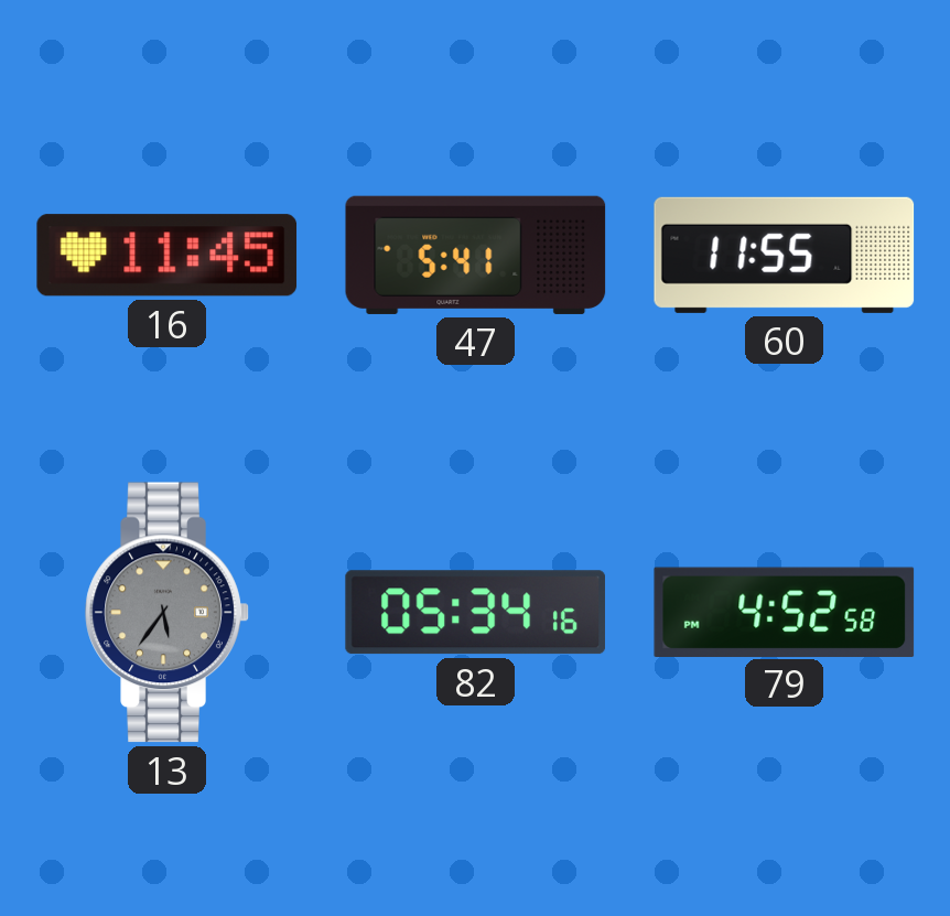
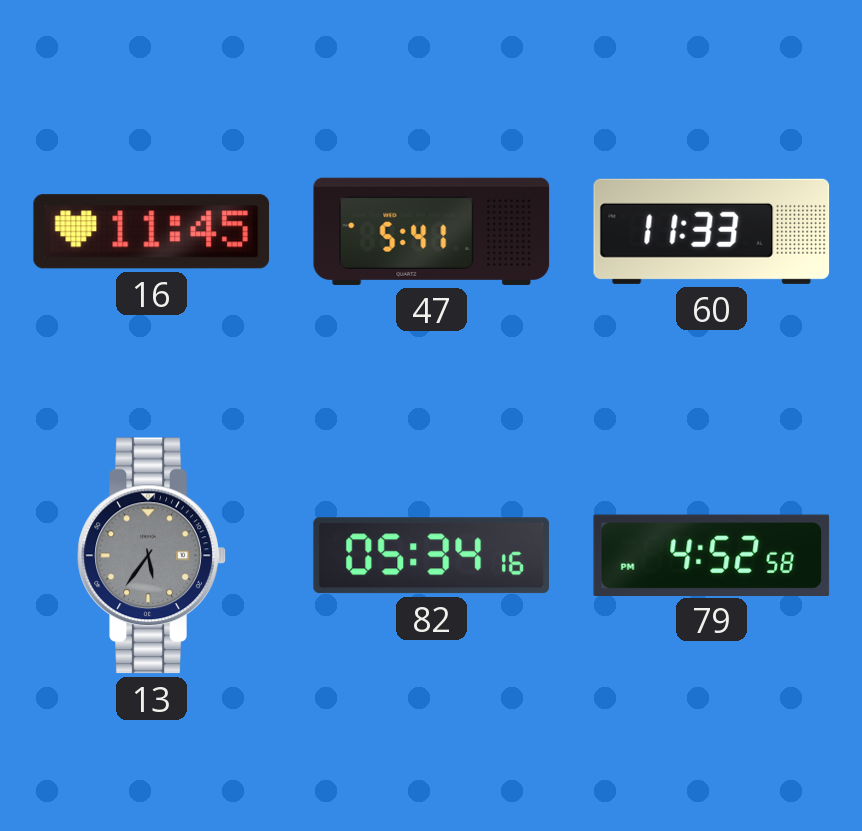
60: 11:55 -> 11:33
